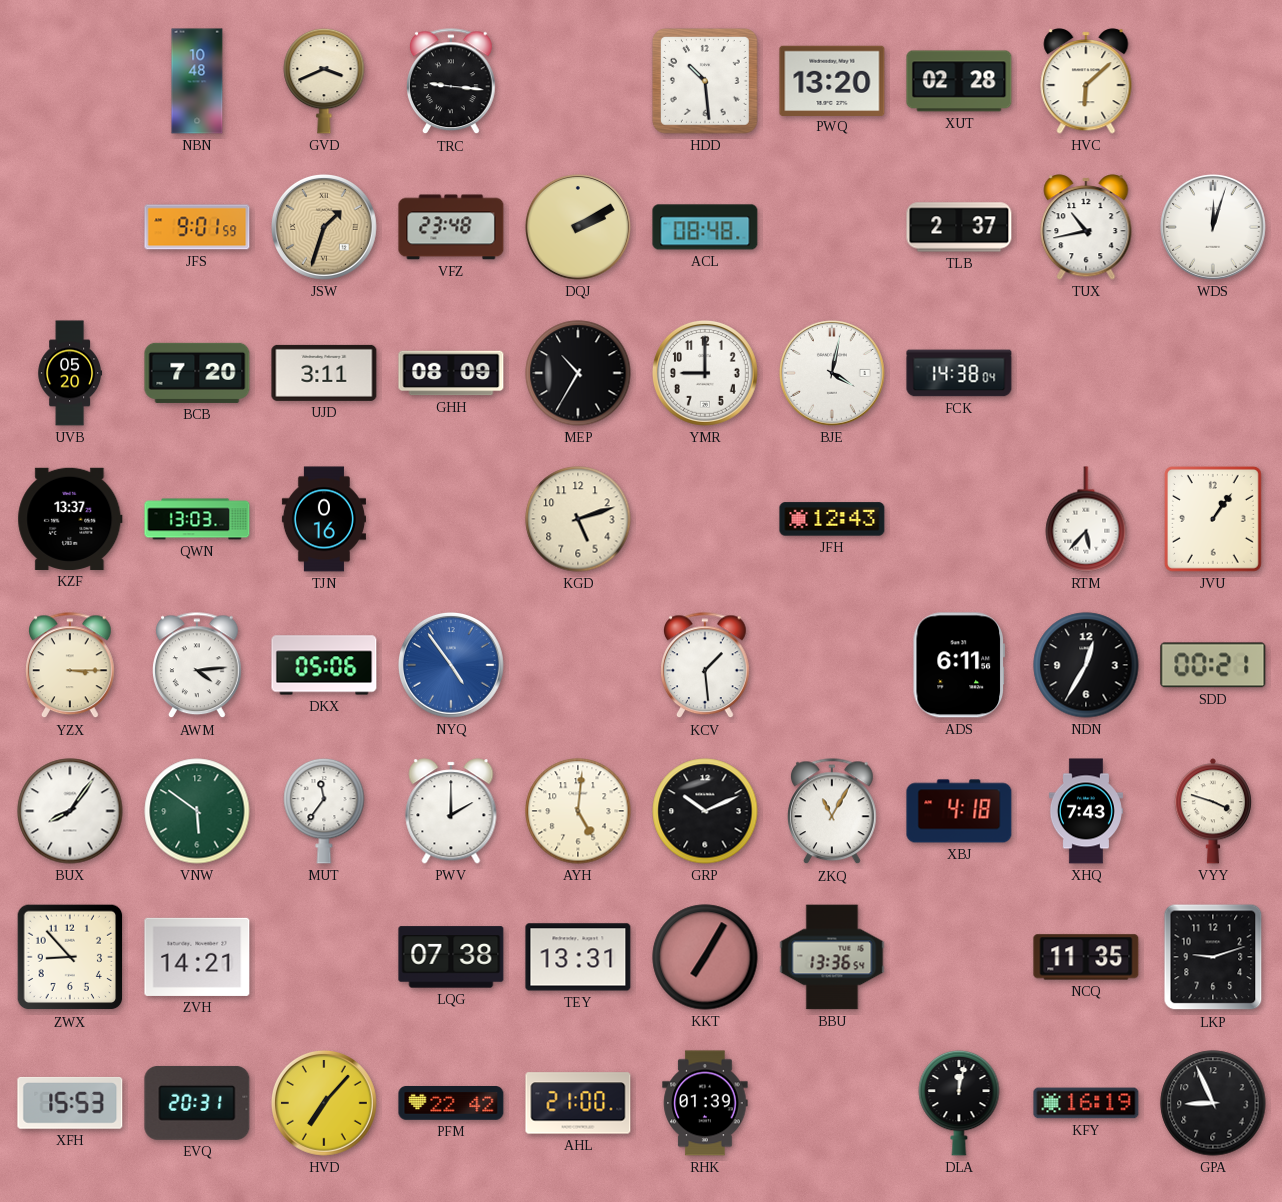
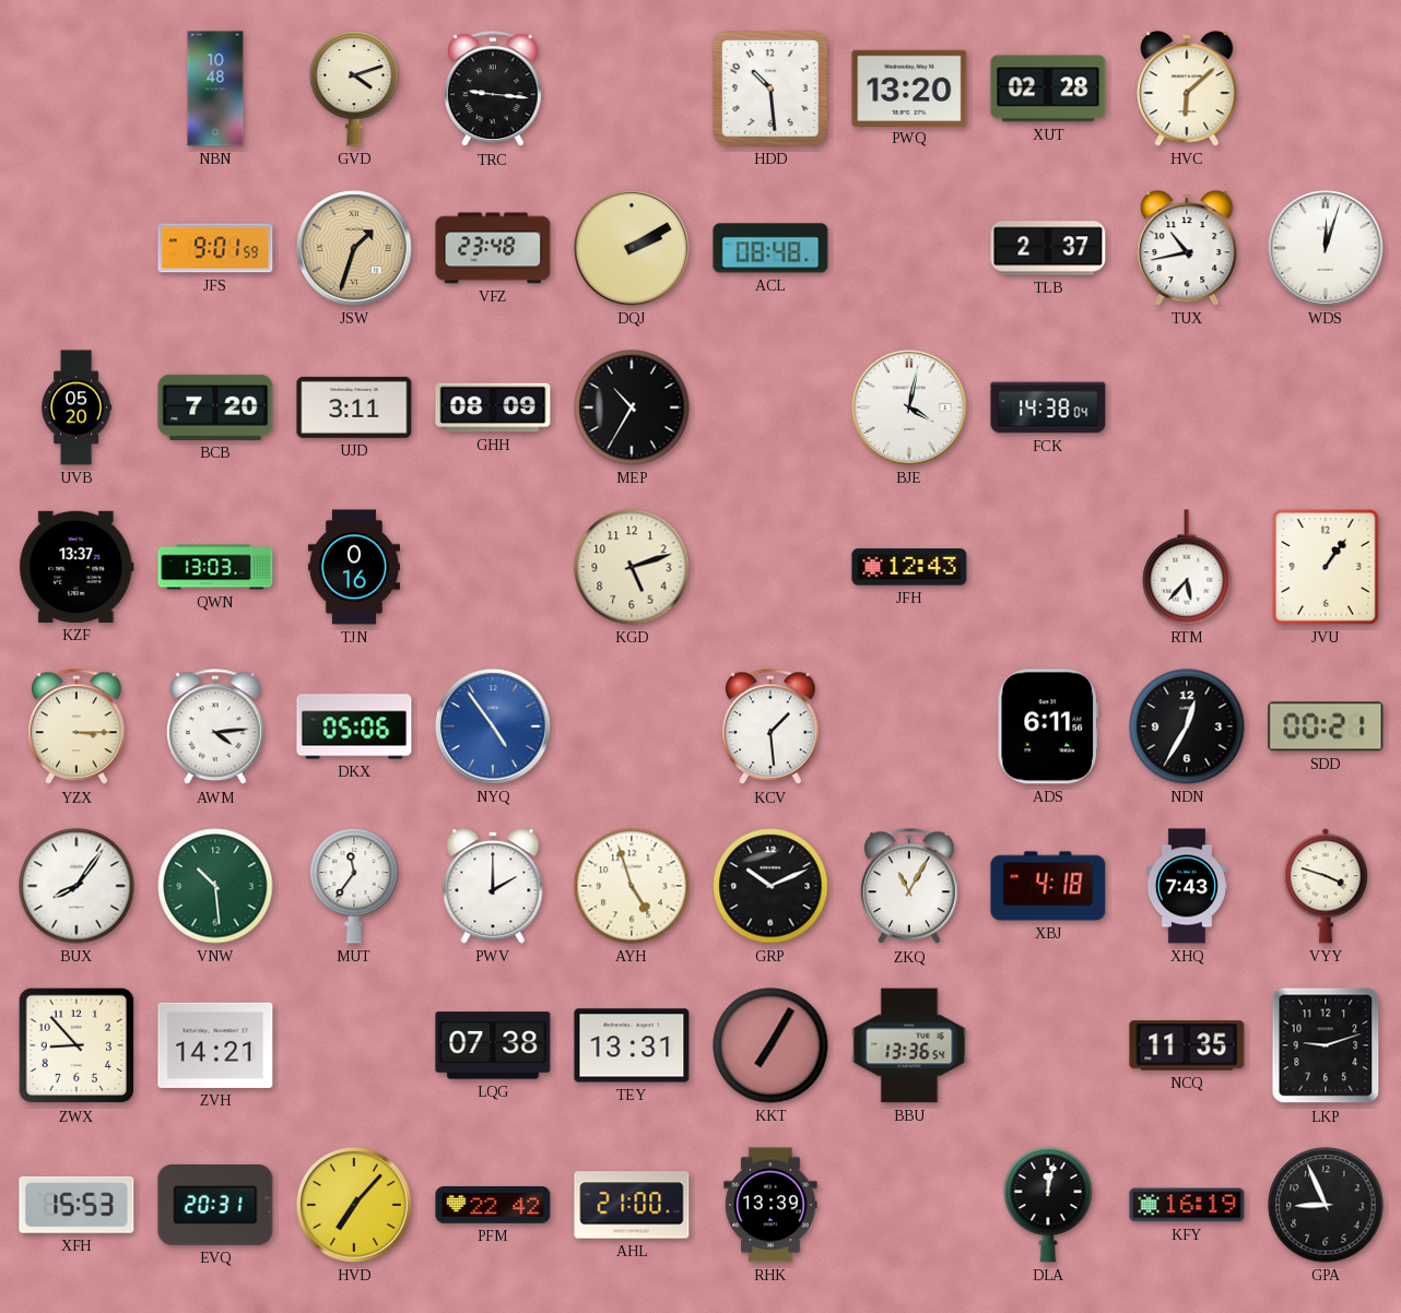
GVD: 3:41 -> 4:12
YMR: 9:00 -> none
VNW: 5:51 -> 10:29
AYH: 5:01 -> 4:57
RHK: 01:39 -> 13:39
